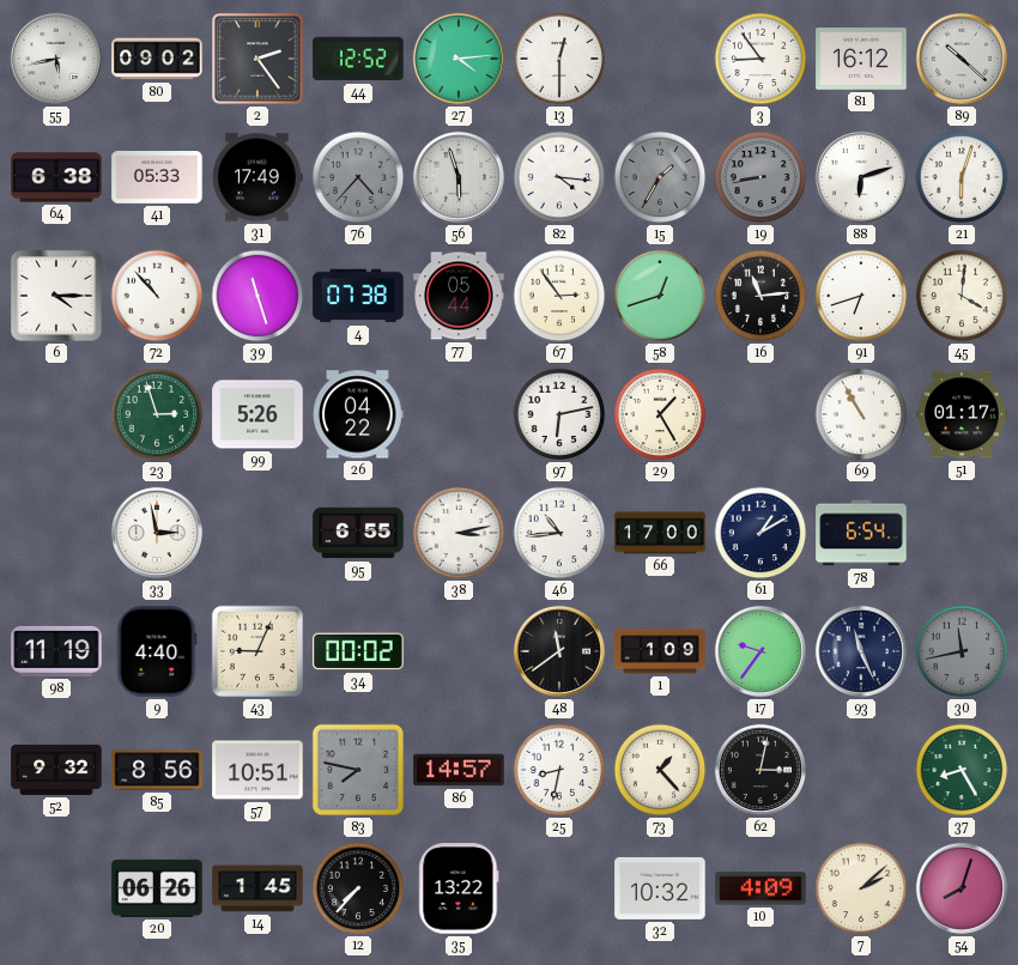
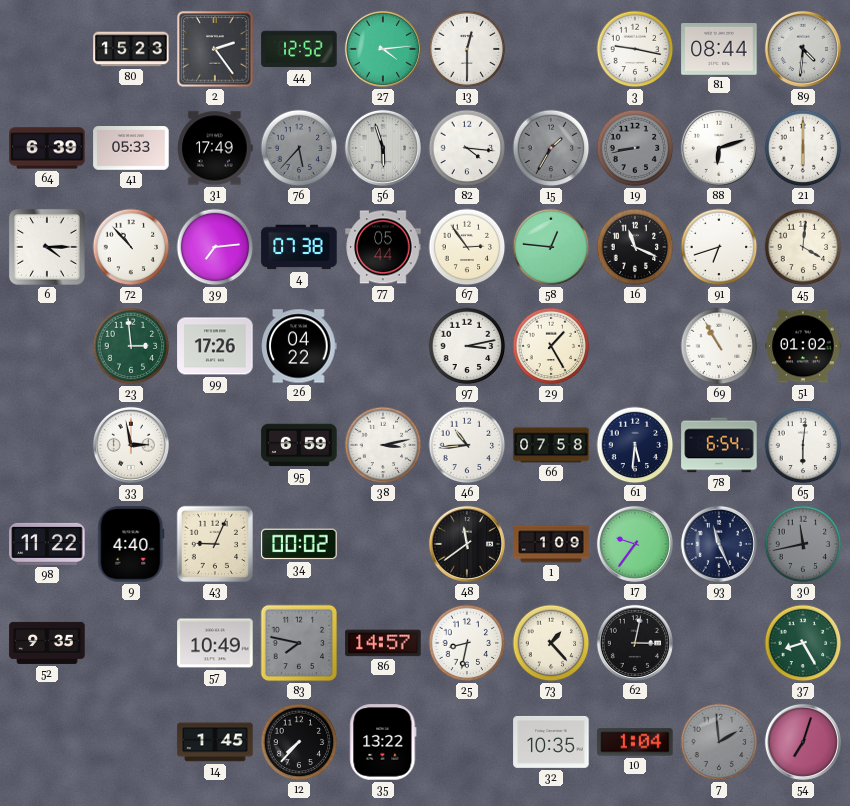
55: 5:43 -> none
80: 09:02 -> 15:23
3: 8:54 -> 9:17
81: 16:12 -> 08:44
89: 10:22 -> 4:31
64: 6:38 -> 6:39
76: 4:37 -> 5:37
21: 6:03 -> 6:00
39: 11:27 -> 7:14
58: 12:42 -> 12:46
16: 11:14 -> 11:19
23: 2:57 -> 2:59
99: 5:26 -> 17:26
97: 6:13 -> 3:13
51: 01:17 -> 01:02
95: 6:55 -> 6:59
66: 17:00 -> 07:58
61: 1:10 -> 5:31
65: none -> 6:01
98: 11:19 -> 11:22
52: 9:32 -> 9:35
85: 8:56 -> none
57: 10:51 -> 10:49
20: 06:26 -> none
32: 10:32 -> 10:35
10: 4:09 -> 1:04
7: 2:08 -> 1:59
7 dial: cream -> grey
54: 8:03 -> 7:03
